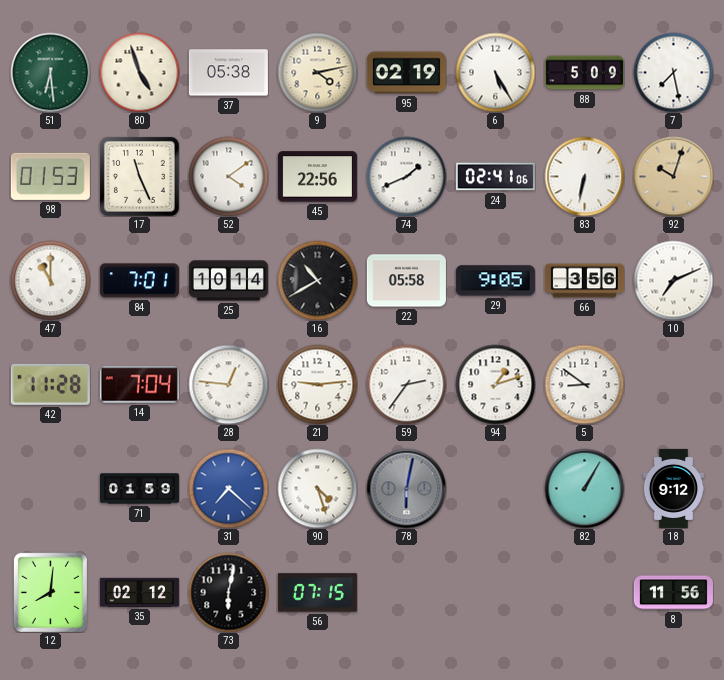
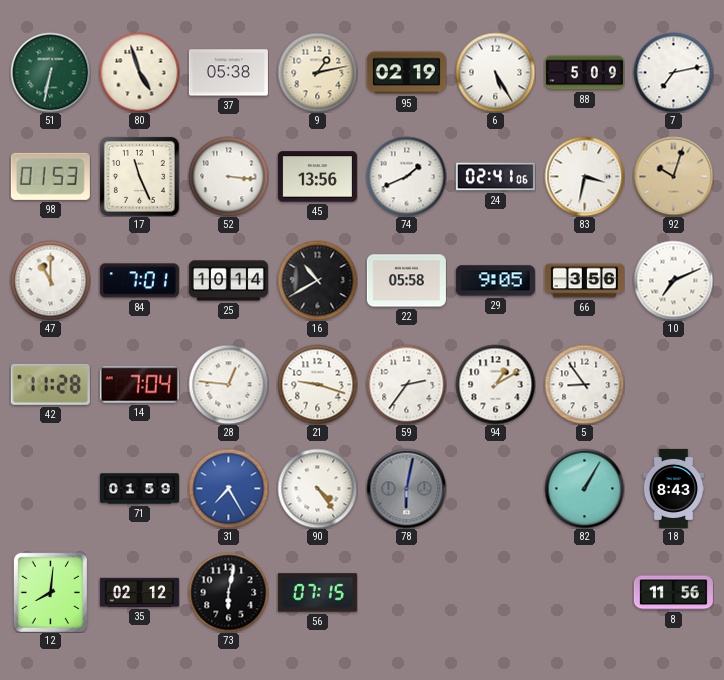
51: 6:29 -> 6:32
9: 4:13 -> 1:13
7: 7:28 -> 7:13
52: 4:09 -> 3:16
45: 22:56 -> 13:56
83: 6:32 -> 3:32
21: 9:14 -> 9:18
94: 1:12 -> 1:10
5: 8:51 -> 8:54
31: 7:22 -> 7:25
90: 4:27 -> 4:24
18: 9:12 -> 8:43
